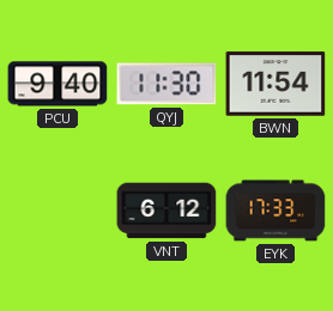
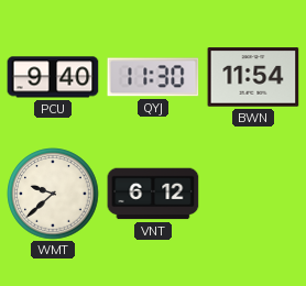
WMT: none -> 9:38
EYK: 17:33 -> none
